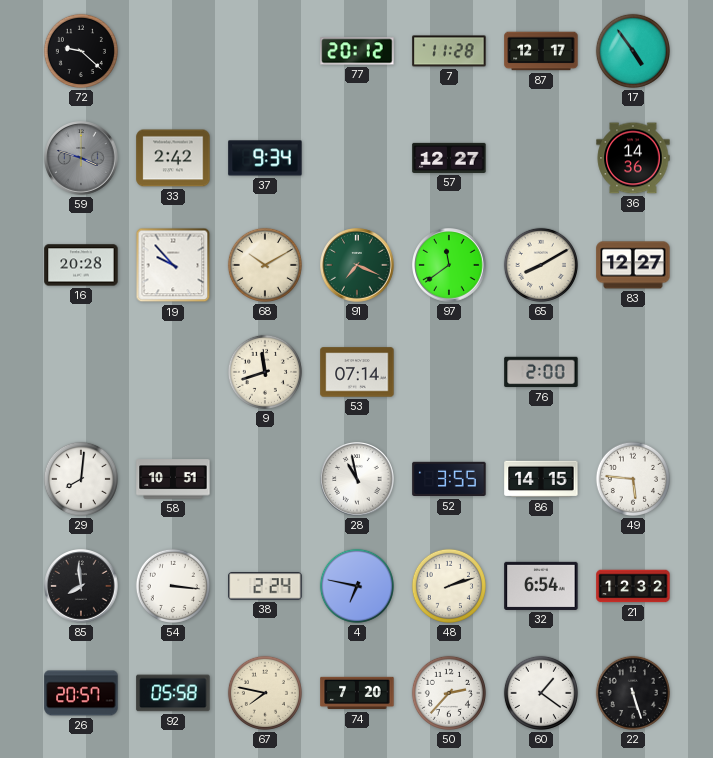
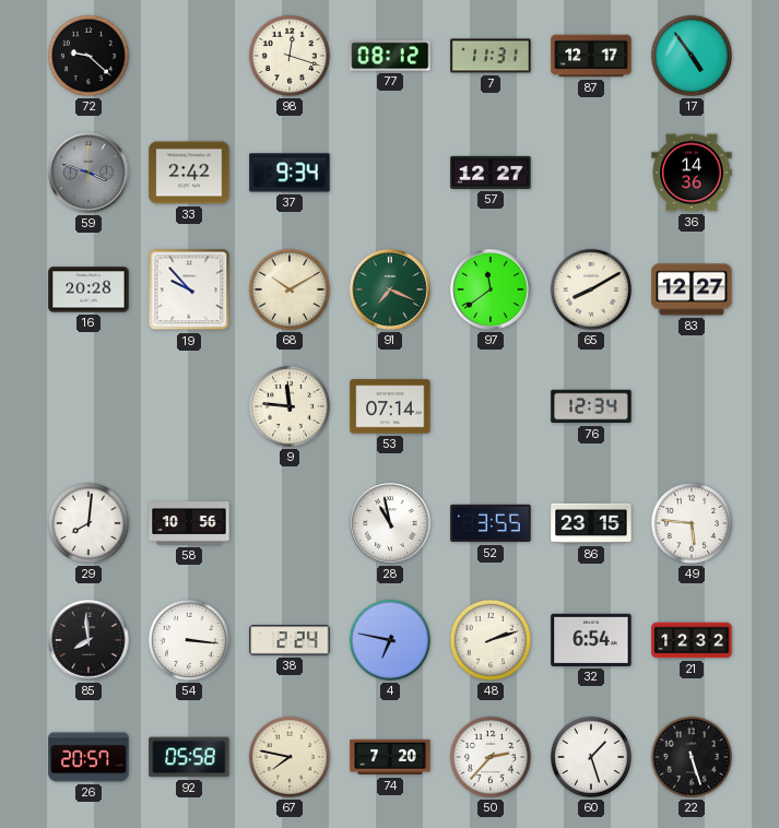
98: none -> 12:18
77: 20:12 -> 08:12
7: 11:28 -> 11:31
9: 11:42 -> 11:46
76: 2:00 -> 12:34
58: 10:51 -> 10:56
86: 14:15 -> 23:15
60: 1:21 -> 1:27
